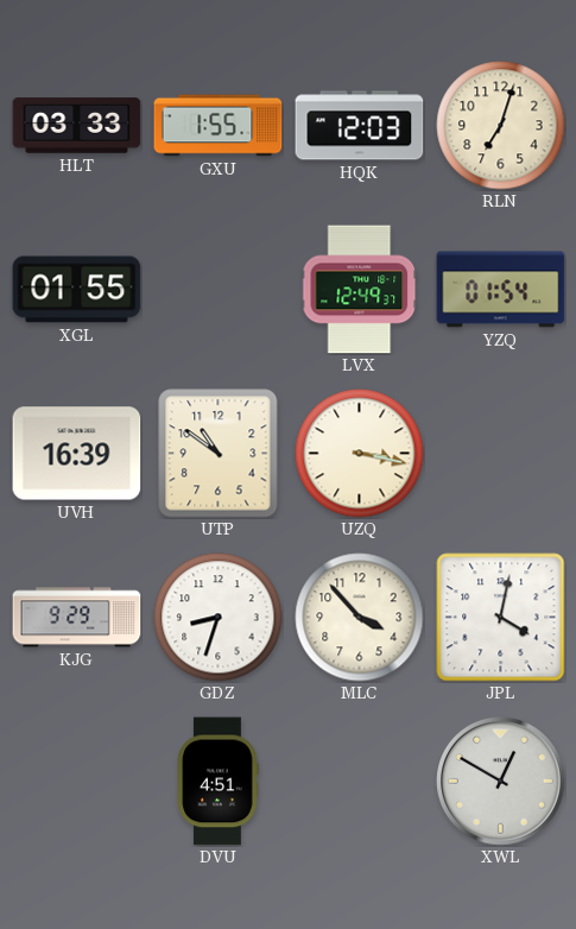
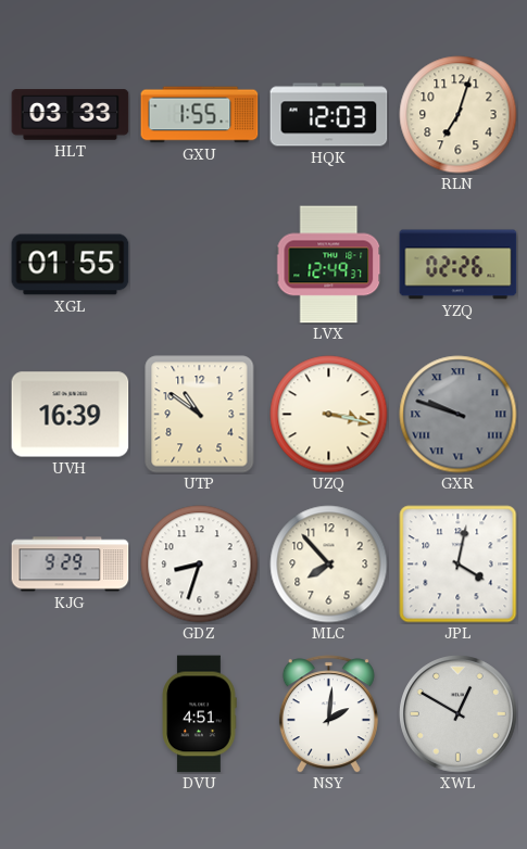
YZQ: 01:54 -> 02:26
GXR: none -> 9:48
MLC: 3:53 -> 7:53
NSY: none -> 2:01
